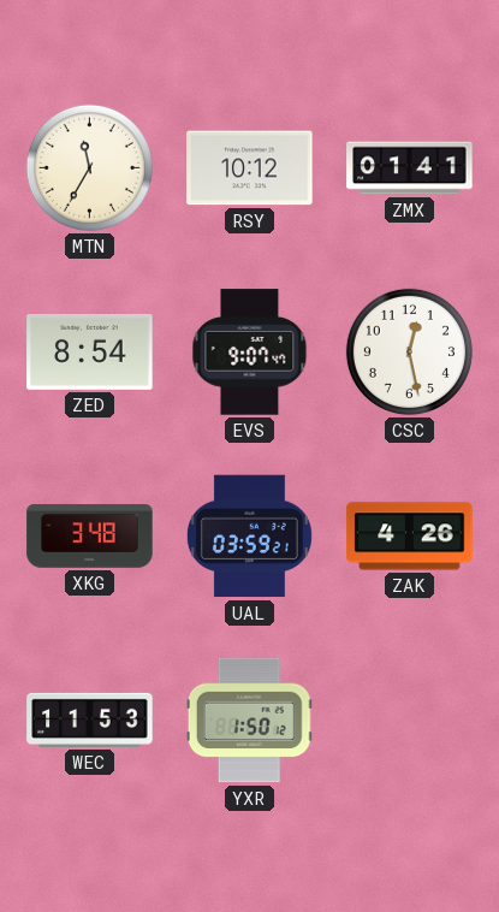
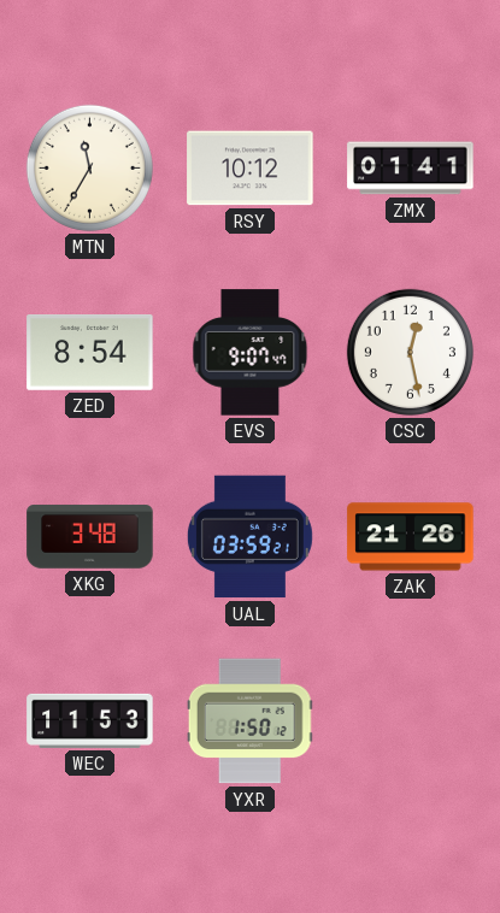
ZAK: 4:26 -> 21:26
